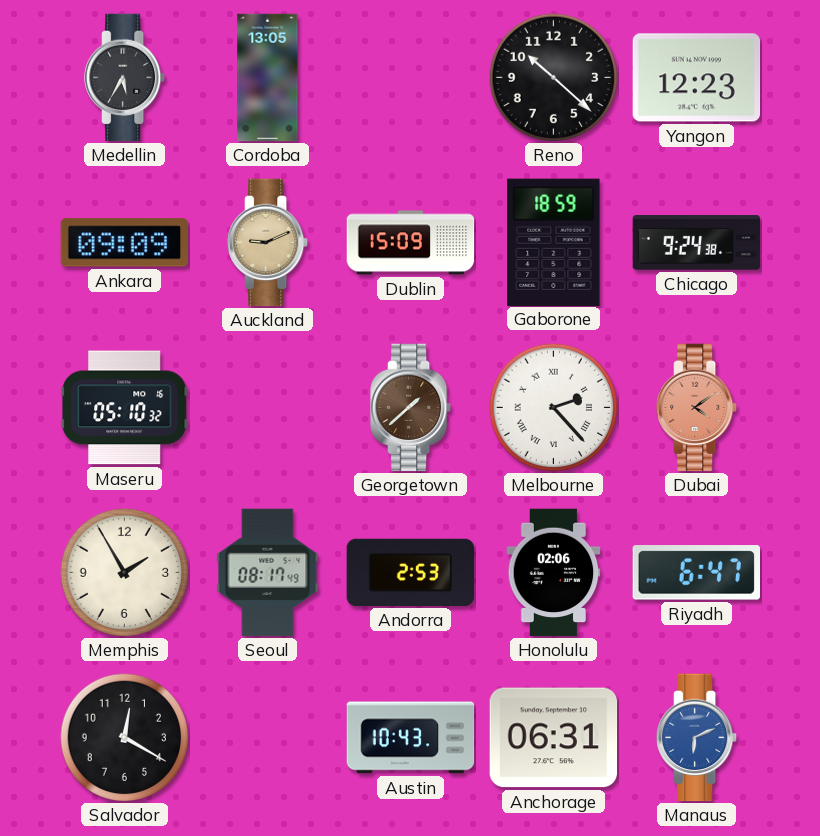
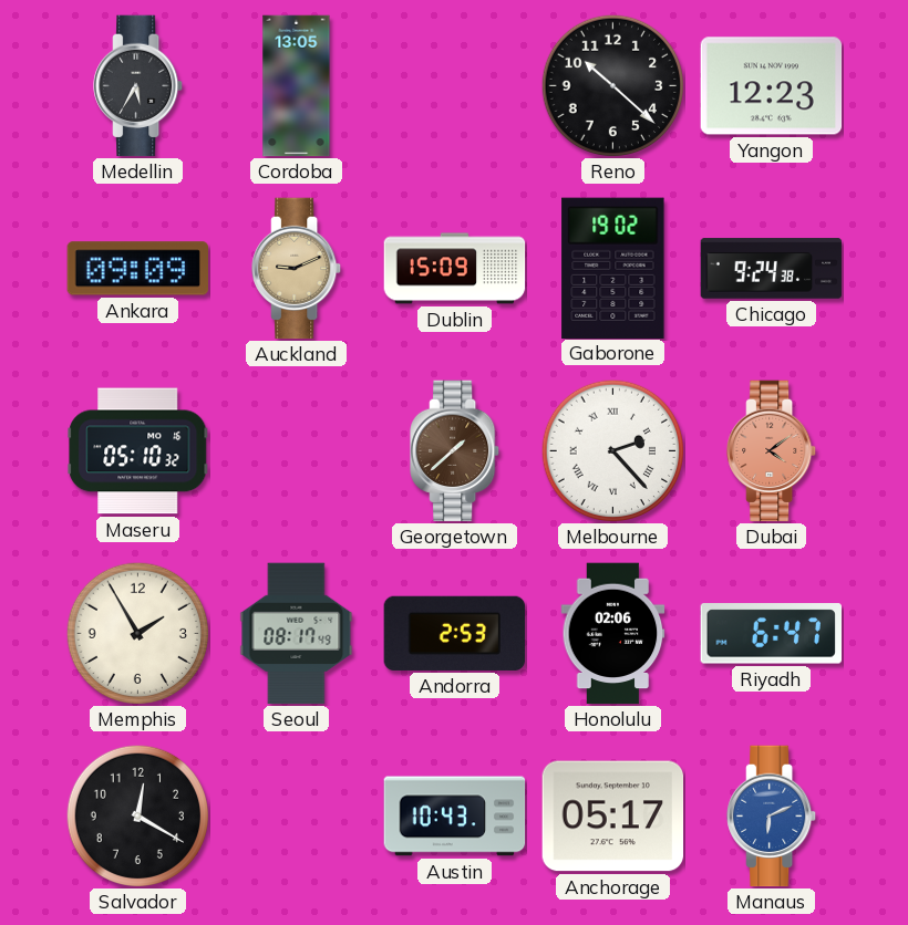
Gaborone: 18:59 -> 19:02
Anchorage: 06:31 -> 05:17
